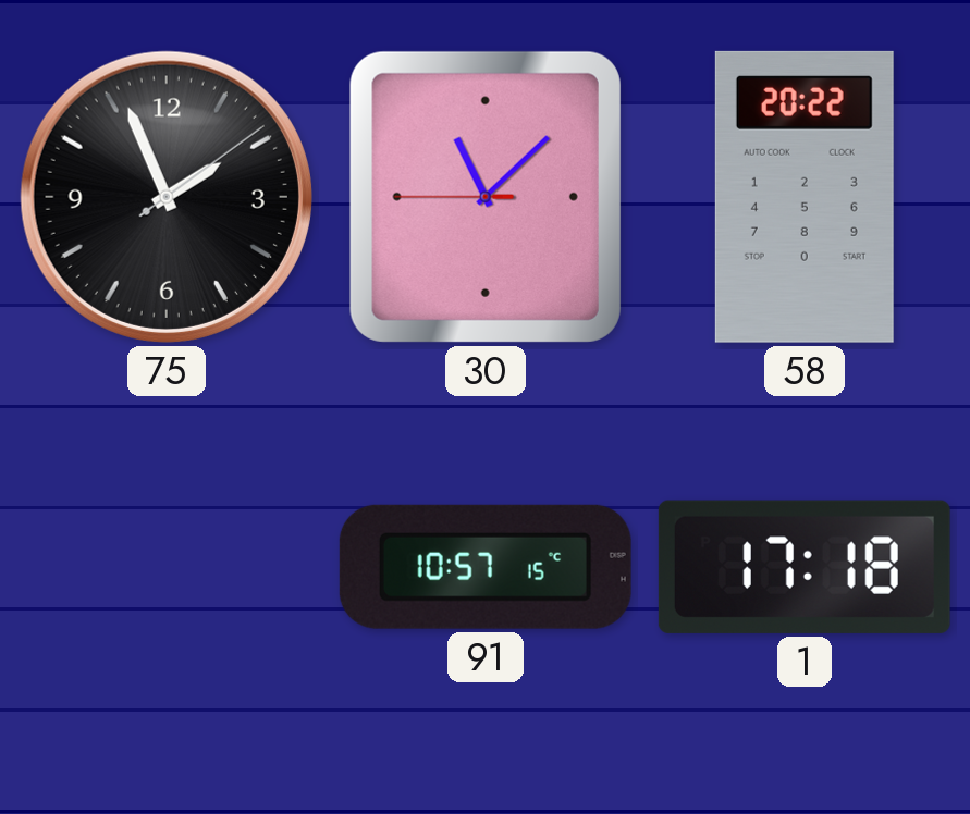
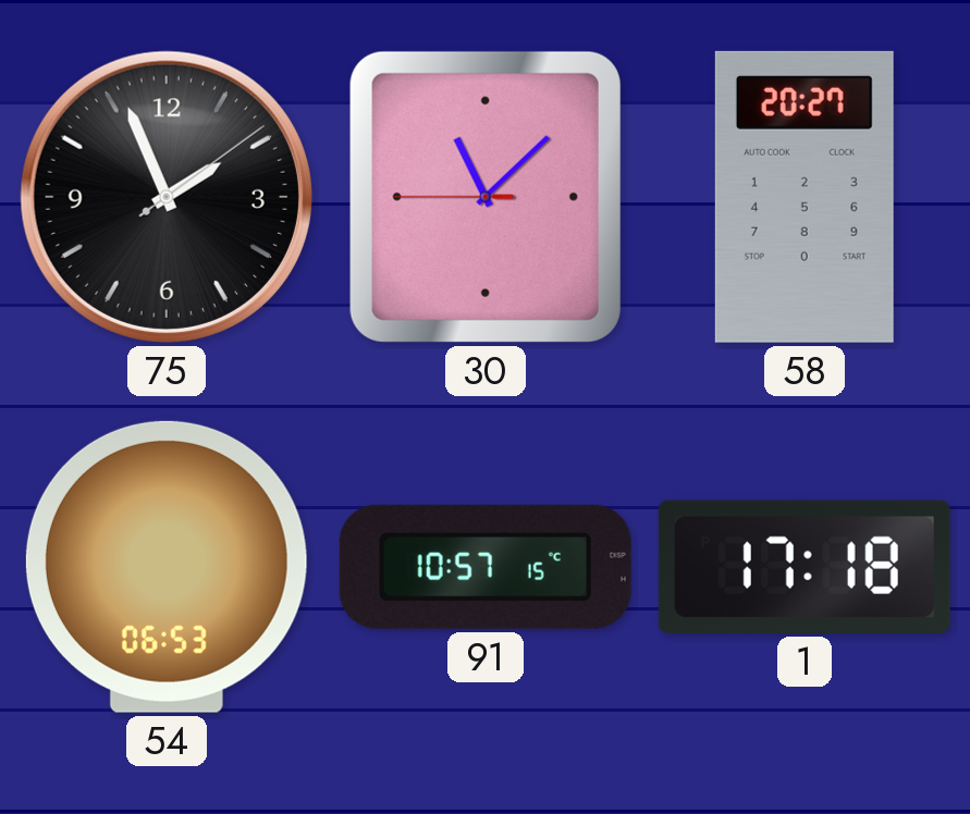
58: 20:22 -> 20:27
54: none -> 06:53
